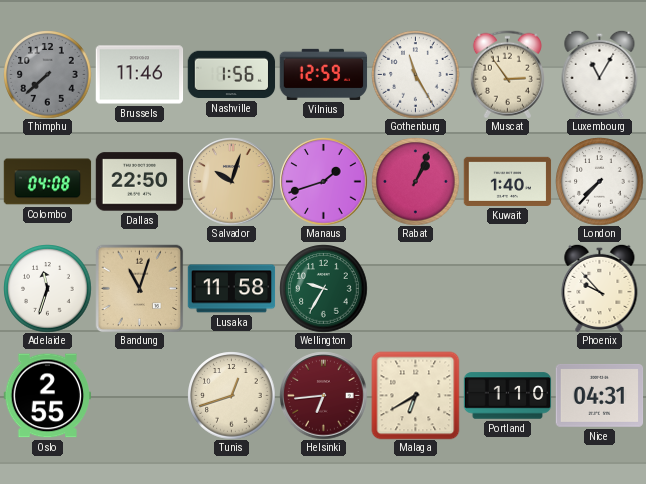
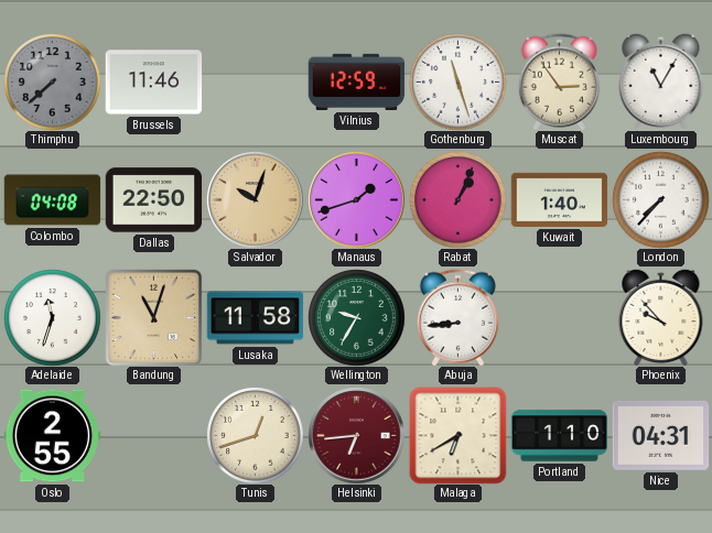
Nashville: 1:56 -> none
Gothenburg: 11:25 -> 11:27
Abuja: none -> 8:44
